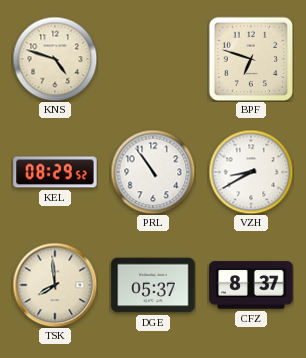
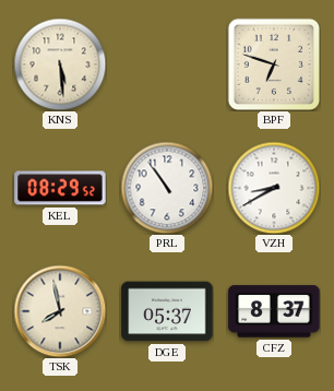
KNS: 4:48 -> 5:29
TSK: 7:59 -> 7:58
